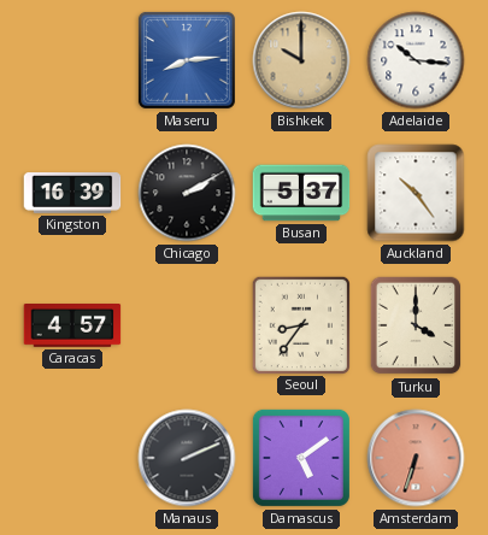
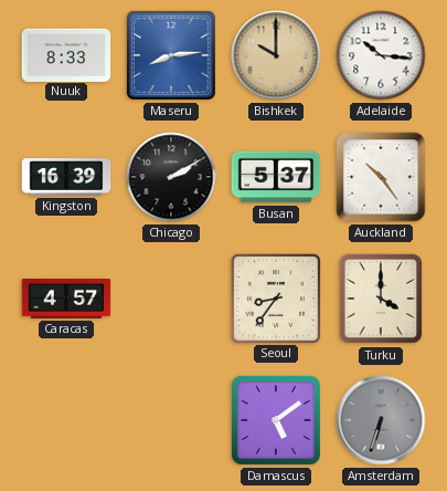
Nuuk: none -> 8:33
Manaus: 2:11 -> none
Amsterdam dial: salmon -> grey
